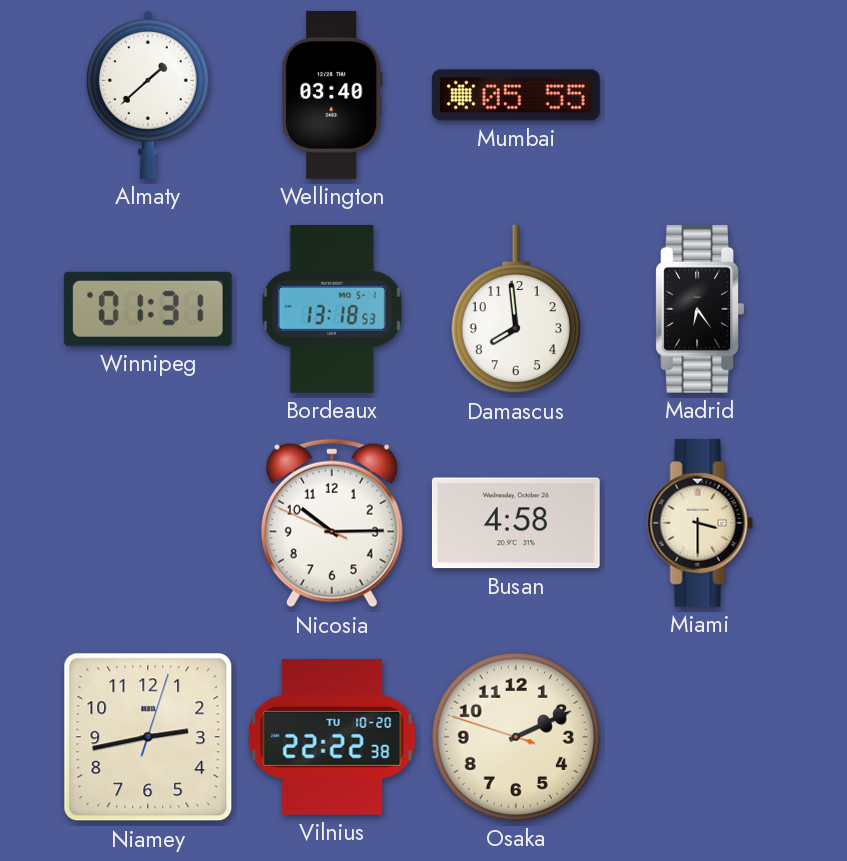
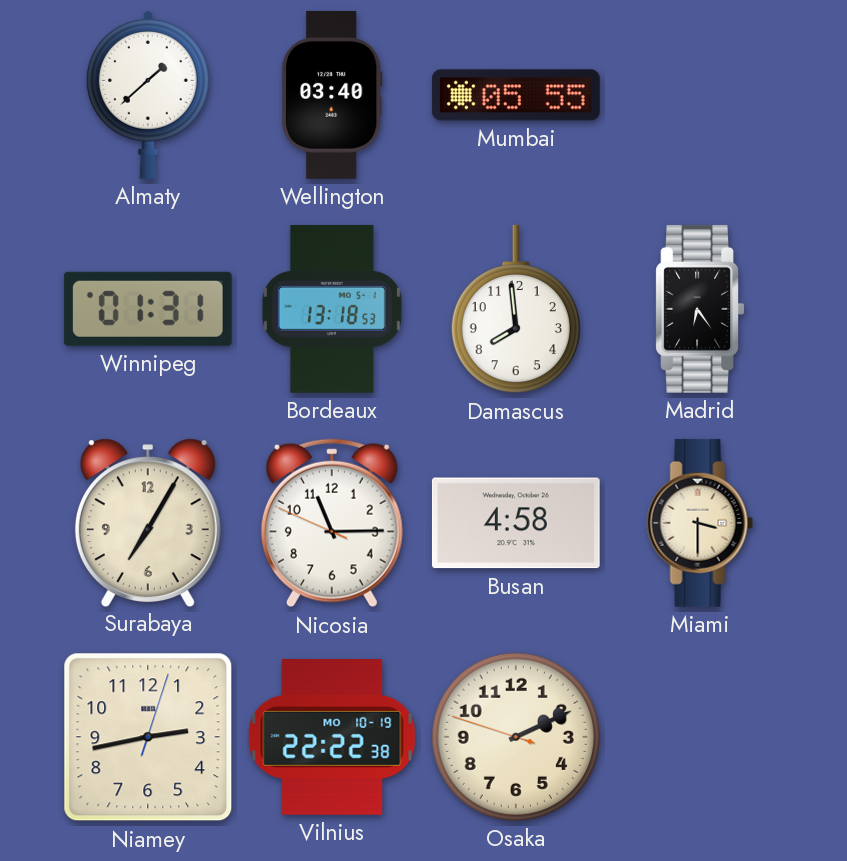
Surabaya: none -> 7:05
Nicosia: 10:14 -> 11:14
Vilnius date: TU 10-20 -> MO 10-19
